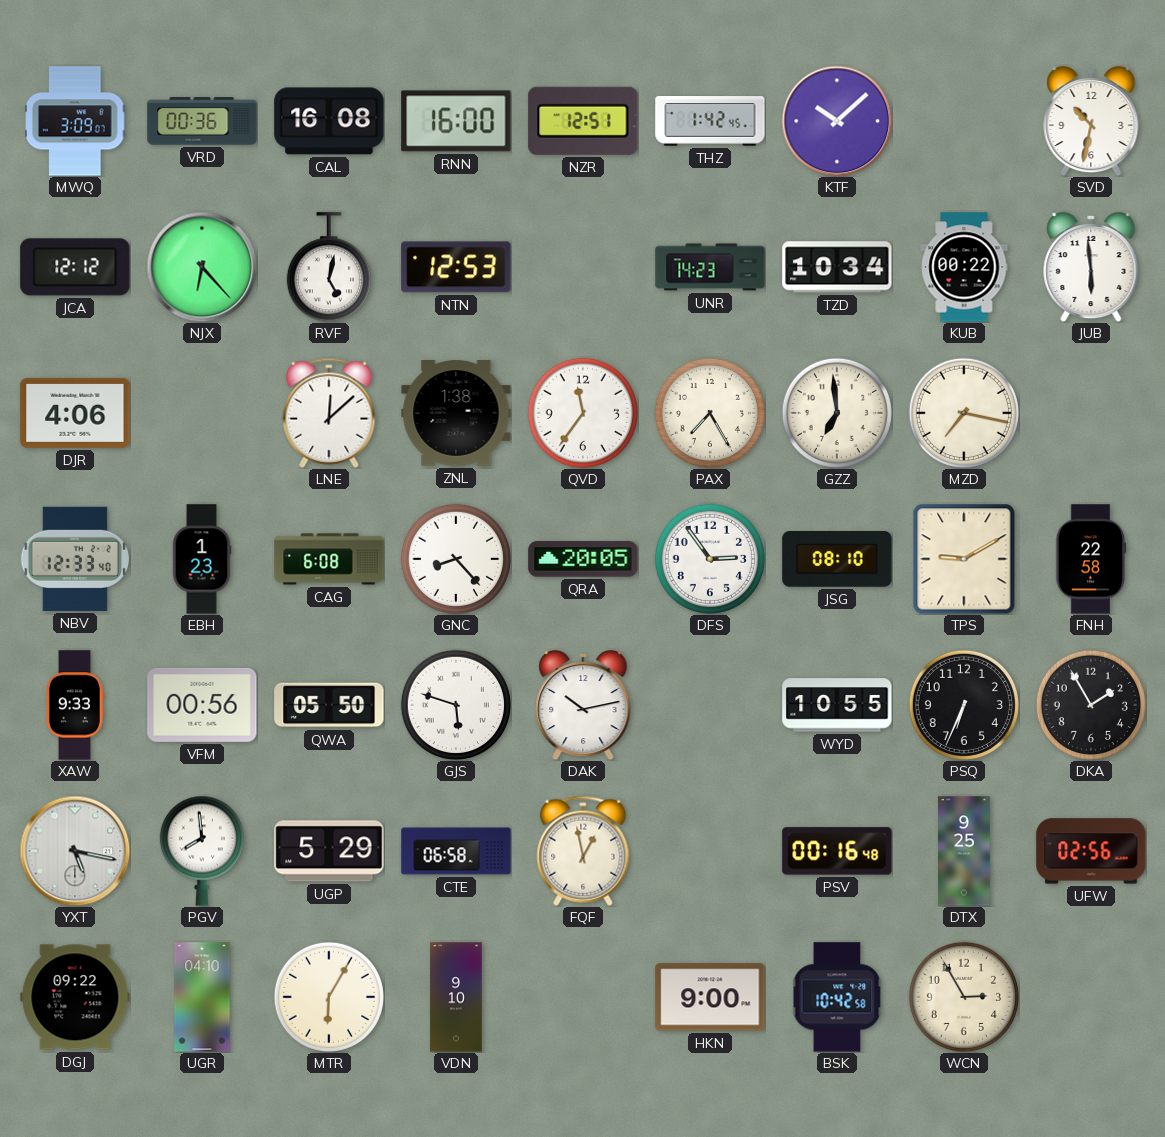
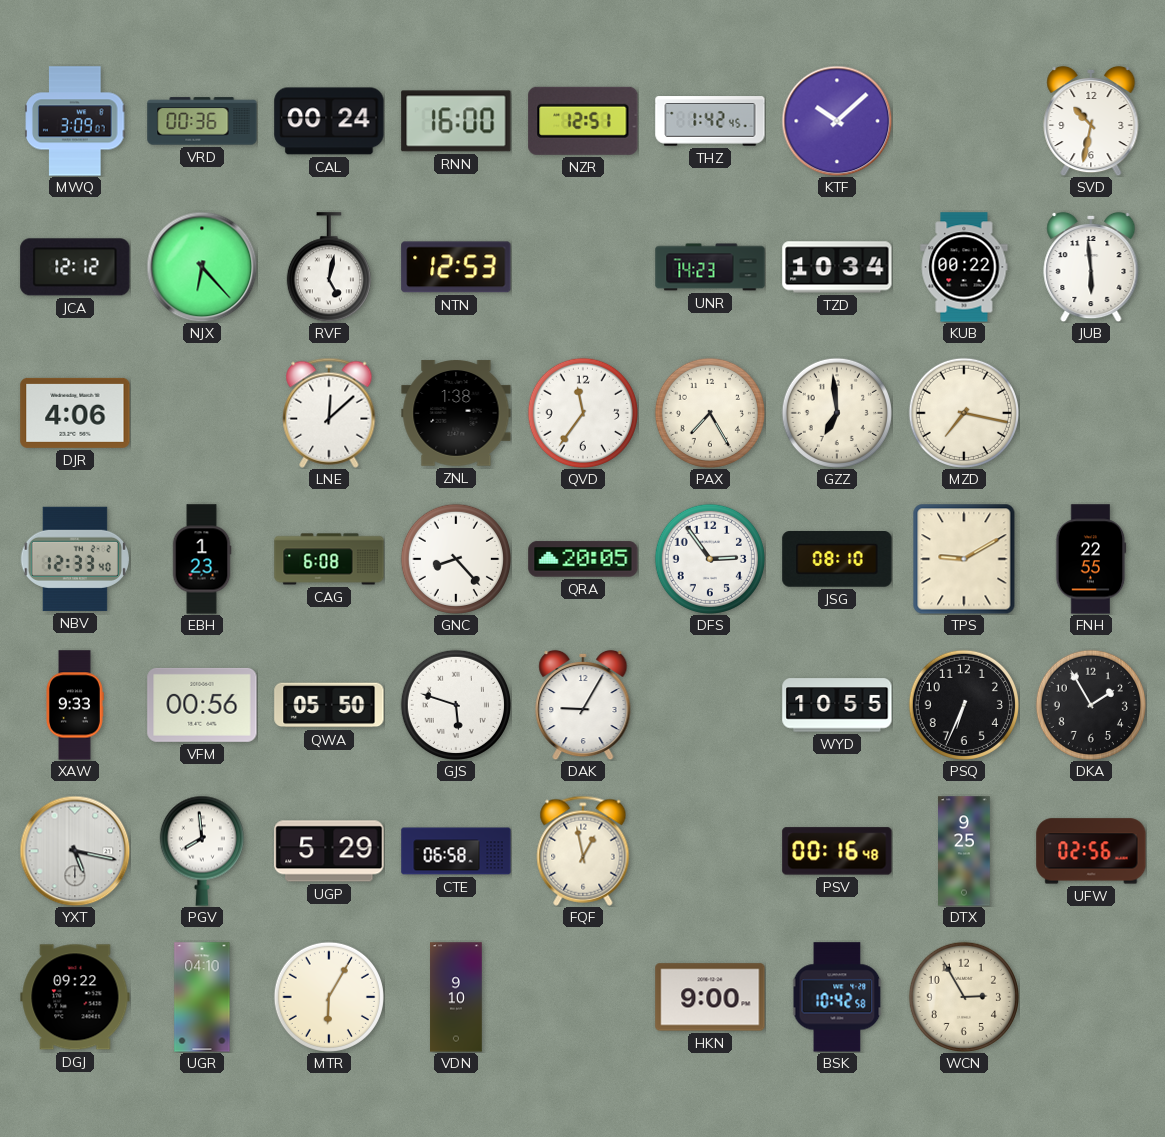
CAL: 16:08 -> 00:24
FNH: 22:58 -> 22:55
DAK: 10:13 -> 9:05
